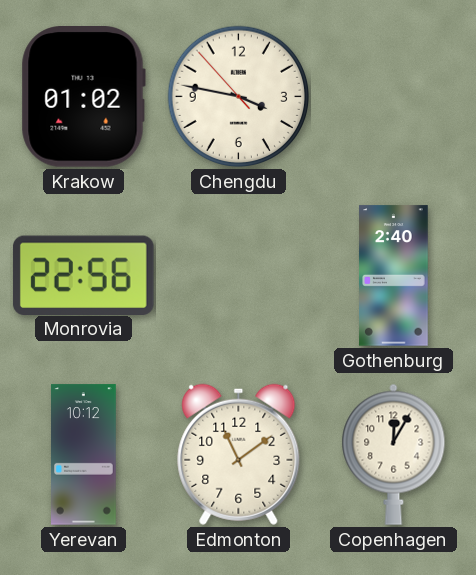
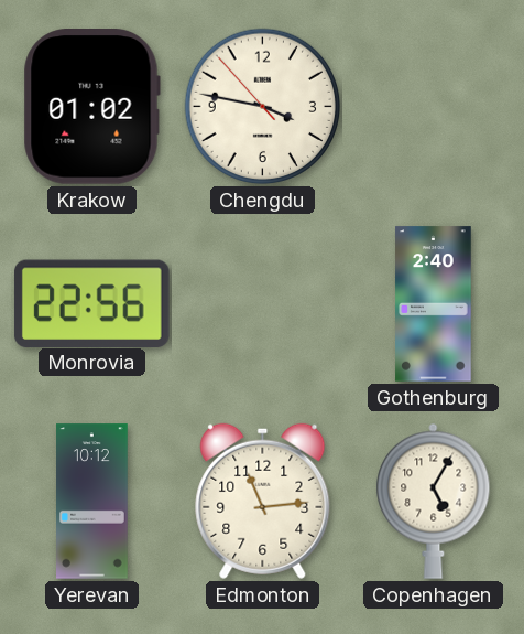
Edmonton: 11:09 -> 11:14
Copenhagen: 12:05 -> 5:05
